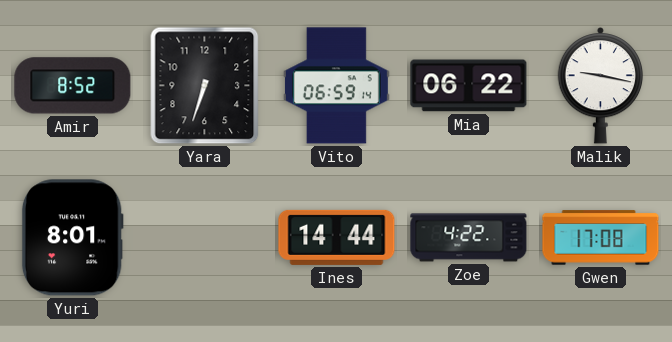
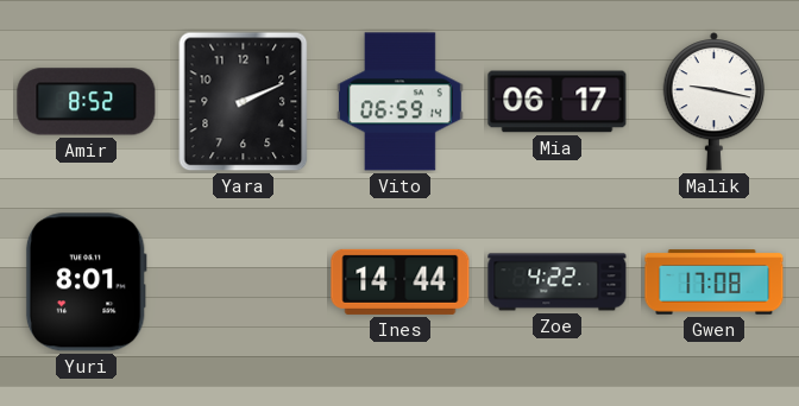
Yara: 6:33 -> 2:11
Mia: 06:22 -> 06:17
